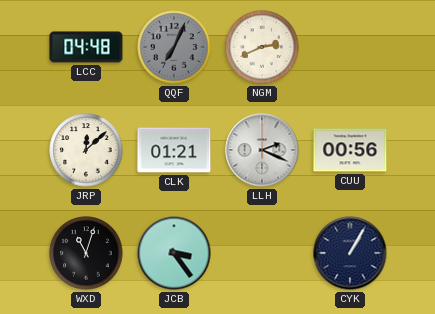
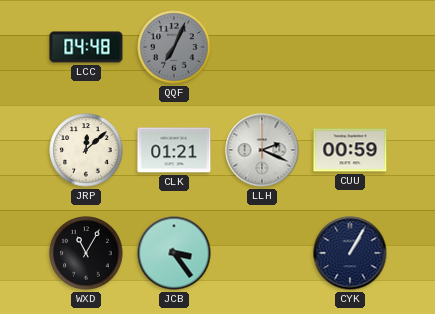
NGM: 2:41 -> none
CUU: 00:56 -> 00:59
WXD: 11:03 -> 11:05
